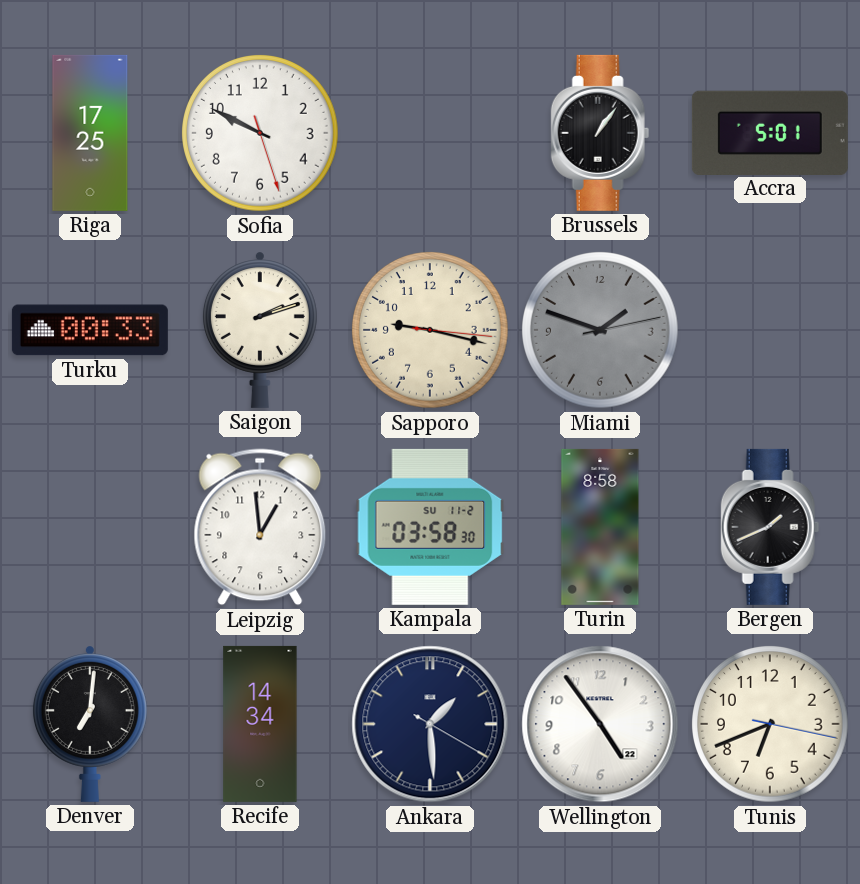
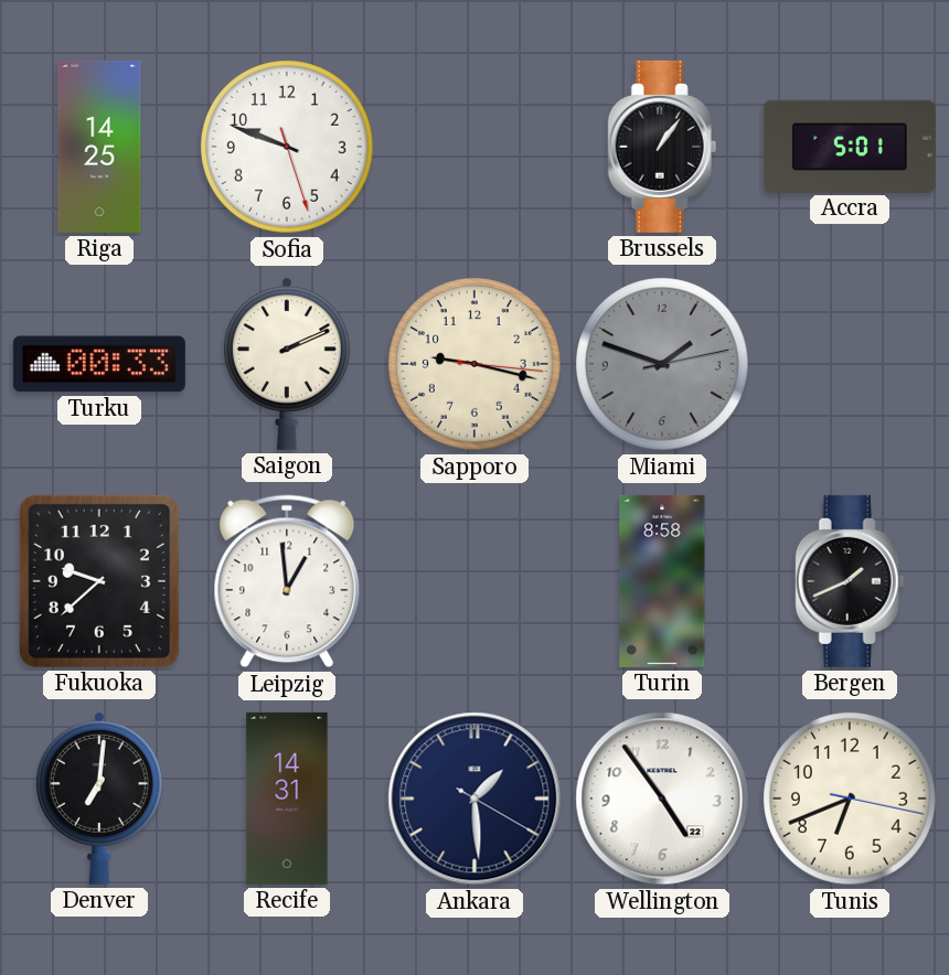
Riga: 17:25 -> 14:25
Sofia: 9:49 -> 9:48
Saigon: 2:12 -> 2:11
Fukuoka: none -> 9:38
Kampala: 03:58 -> none
Recife: 14:34 -> 14:31
